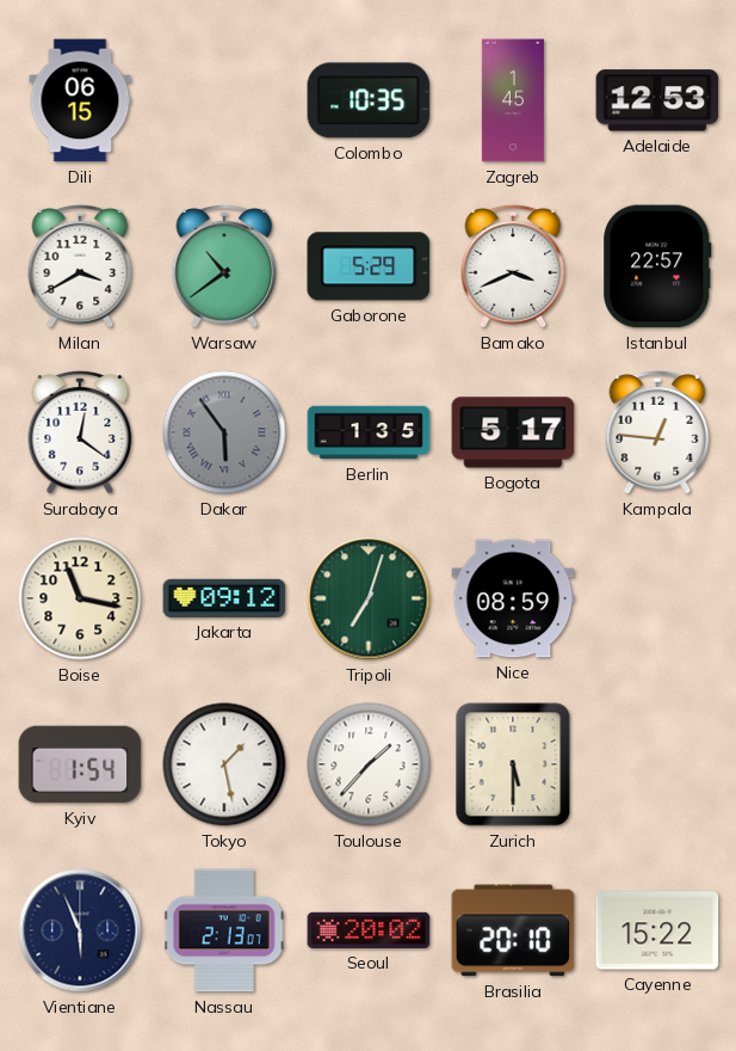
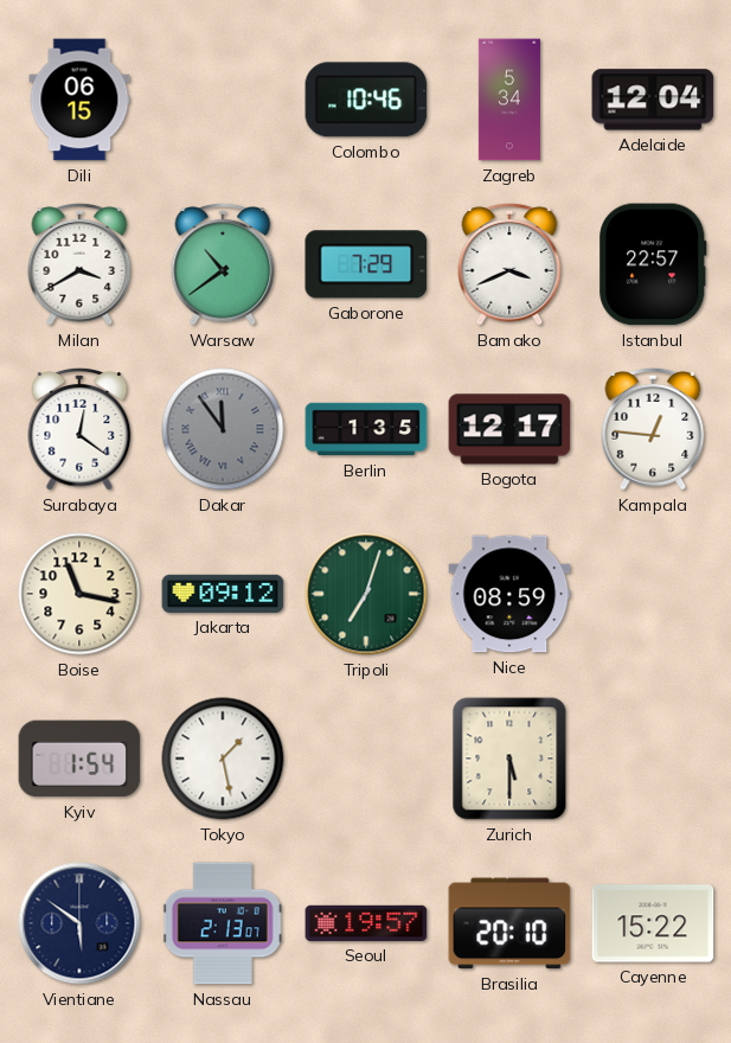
Colombo: 10:35 -> 10:46
Zagreb: 1:45 -> 5:34
Adelaide: 12:53 -> 12:04
Gaborone: 5:29 -> 7:29
Dakar: 5:54 -> 11:54
Bogota: 5:17 -> 12:17
Toulouse: 1:37 -> none
Vientiane: 5:56 -> 5:51
Seoul: 20:02 -> 19:57
